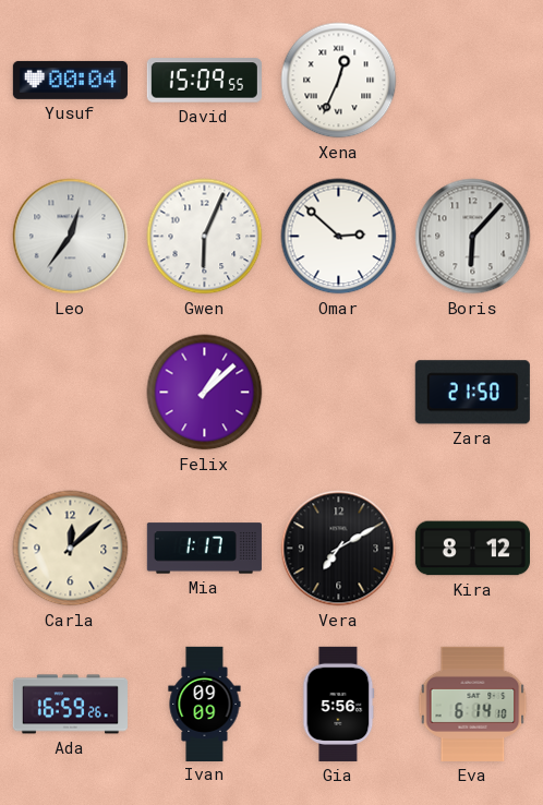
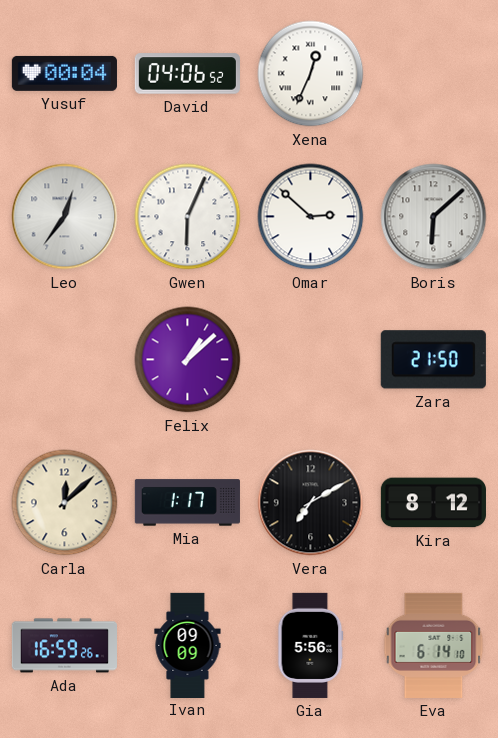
David: 15:09 -> 04:06
Boris: 6:07 -> 6:08
